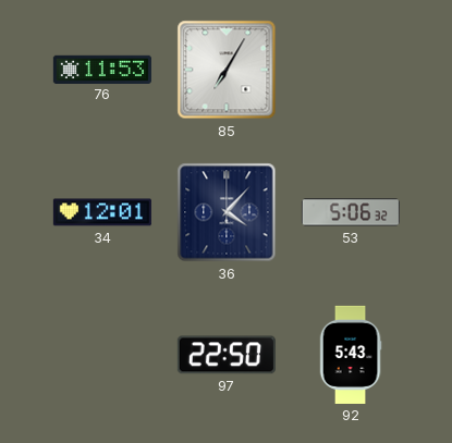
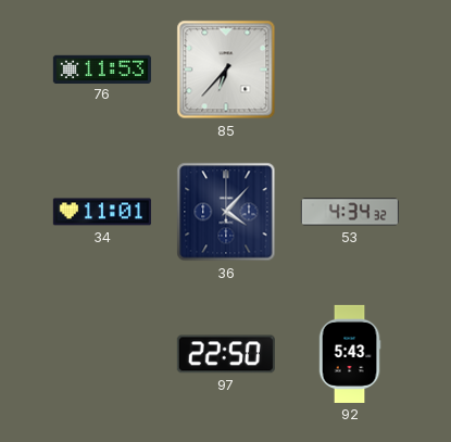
85: 7:05 -> 6:37
34: 12:01 -> 11:01
53: 5:06 -> 4:34
